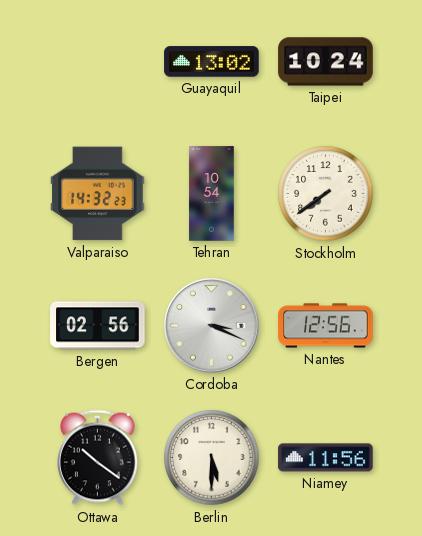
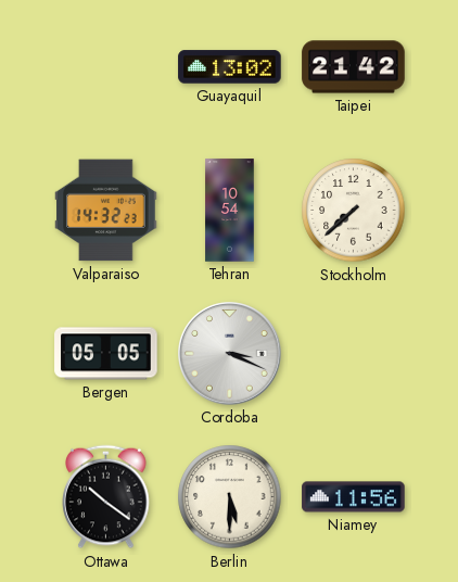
Taipei: 10:24 -> 21:42
Stockholm: 7:39 -> 7:38
Bergen: 02:56 -> 05:05
Nantes: 12:56 -> none
